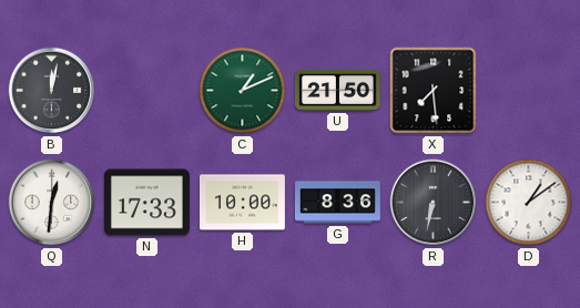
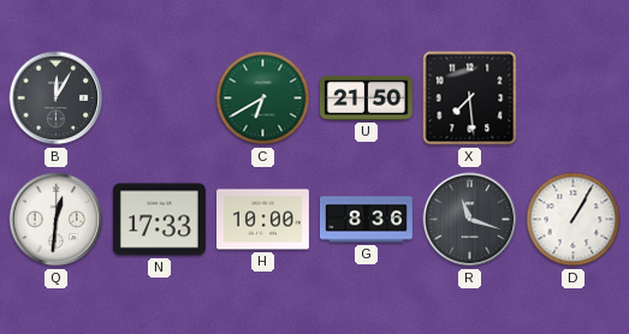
B: 12:02 -> 12:05
C: 1:11 -> 6:40
R: 6:32 -> 11:18
D: 1:09 -> 1:05
